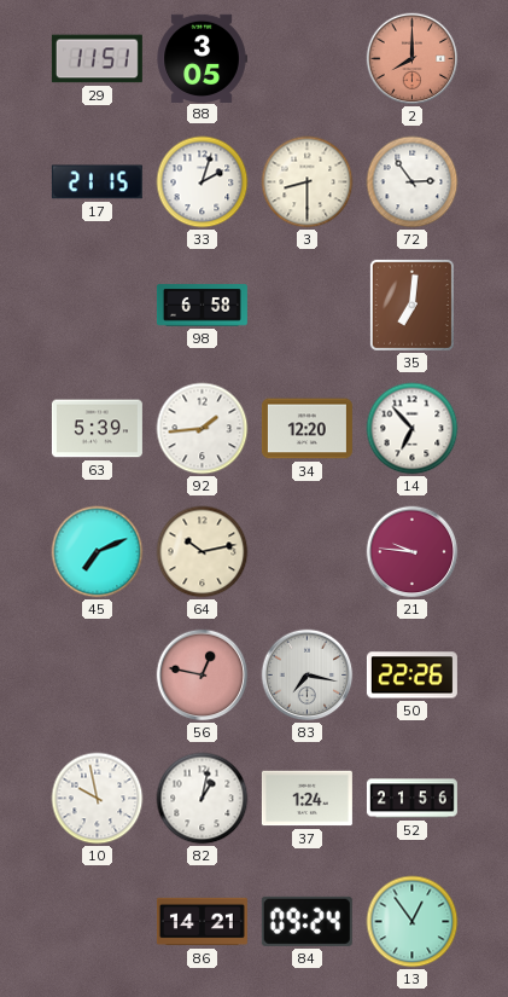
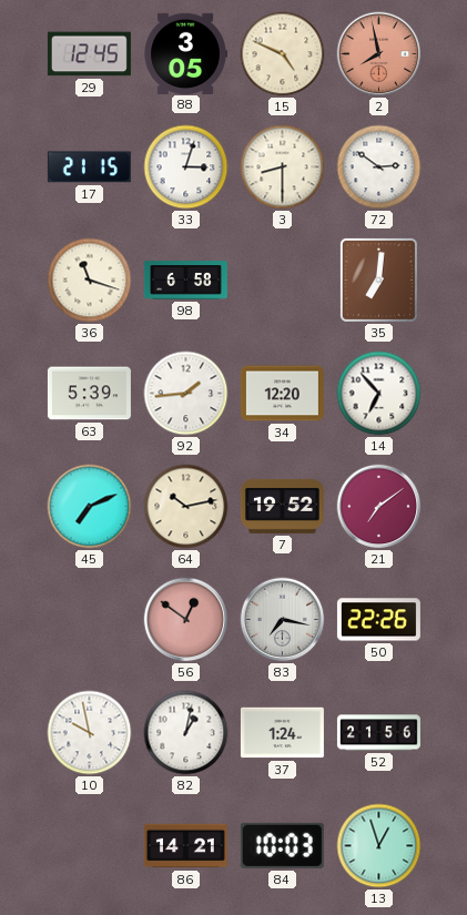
29: 11:51 -> 12:45
15: none -> 4:49
2: 8:00 -> 7:58
33: 2:03 -> 3:03
72: 2:54 -> 2:51
36: none -> 11:18
7: none -> 19:52
21: 9:46 -> 7:09
56: 12:47 -> 12:51
84: 09:24 -> 10:03
13: 12:54 -> 12:57
